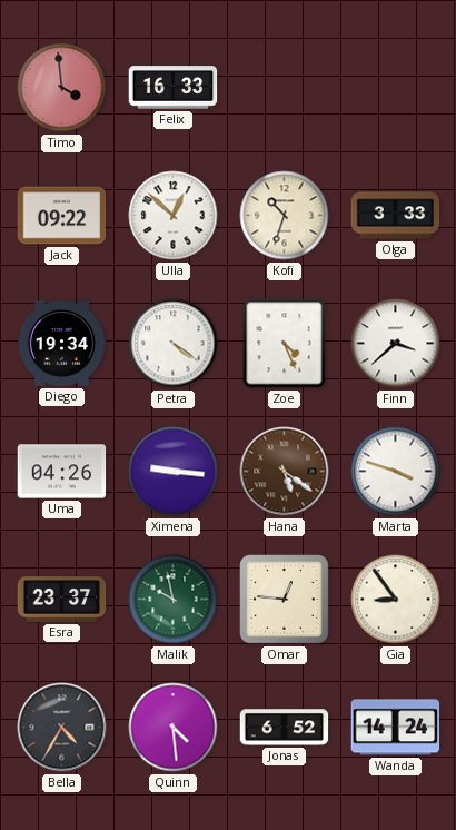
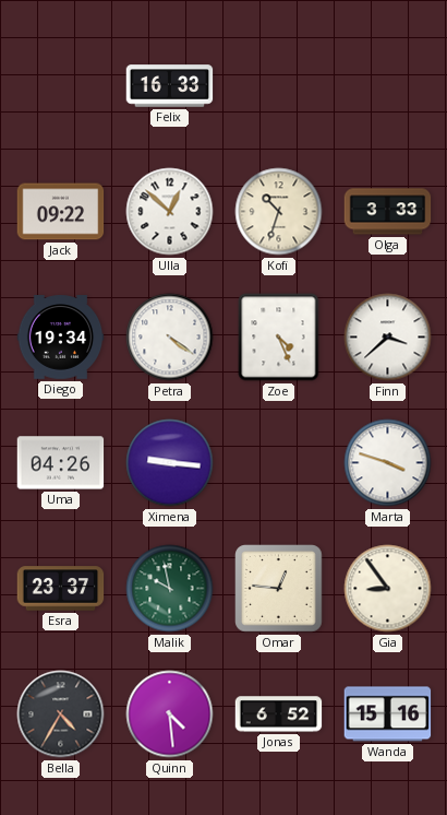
Timo: 3:59 -> none
Hana: 5:21 -> none
Wanda: 14:24 -> 15:16
